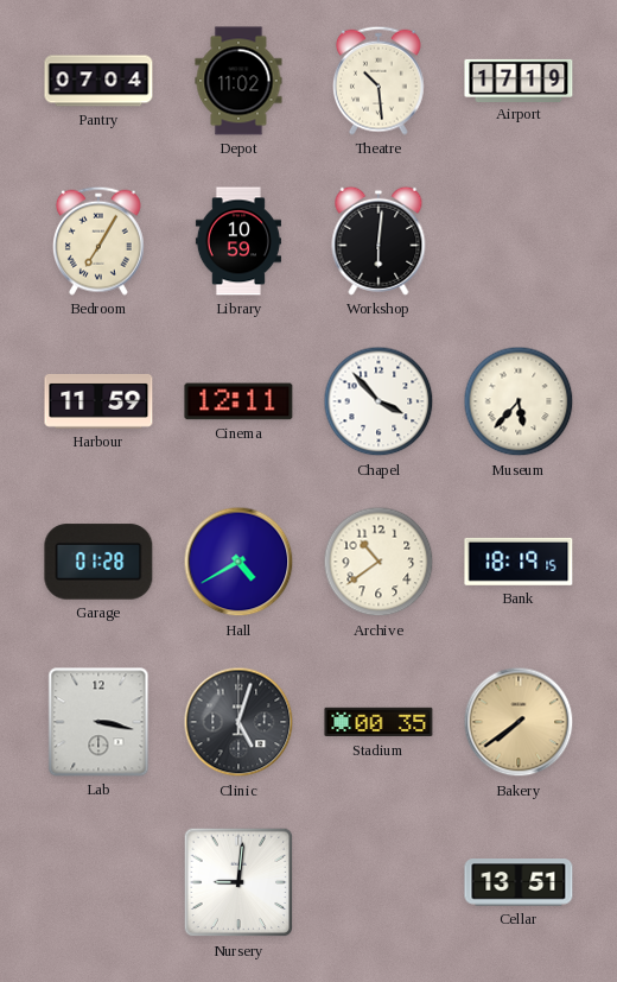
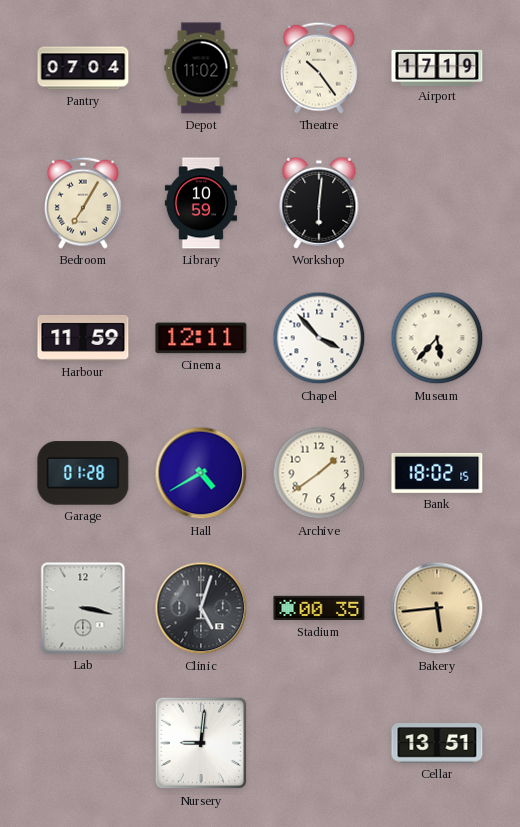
Theatre: 10:29 -> 10:24
Archive: 10:39 -> 1:39
Bank: 18:19 -> 18:02
Bakery: 7:39 -> 5:44
